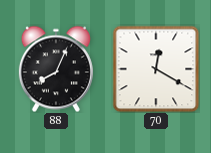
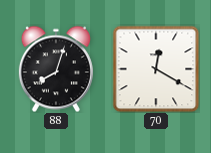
88: 8:04 -> 8:03
